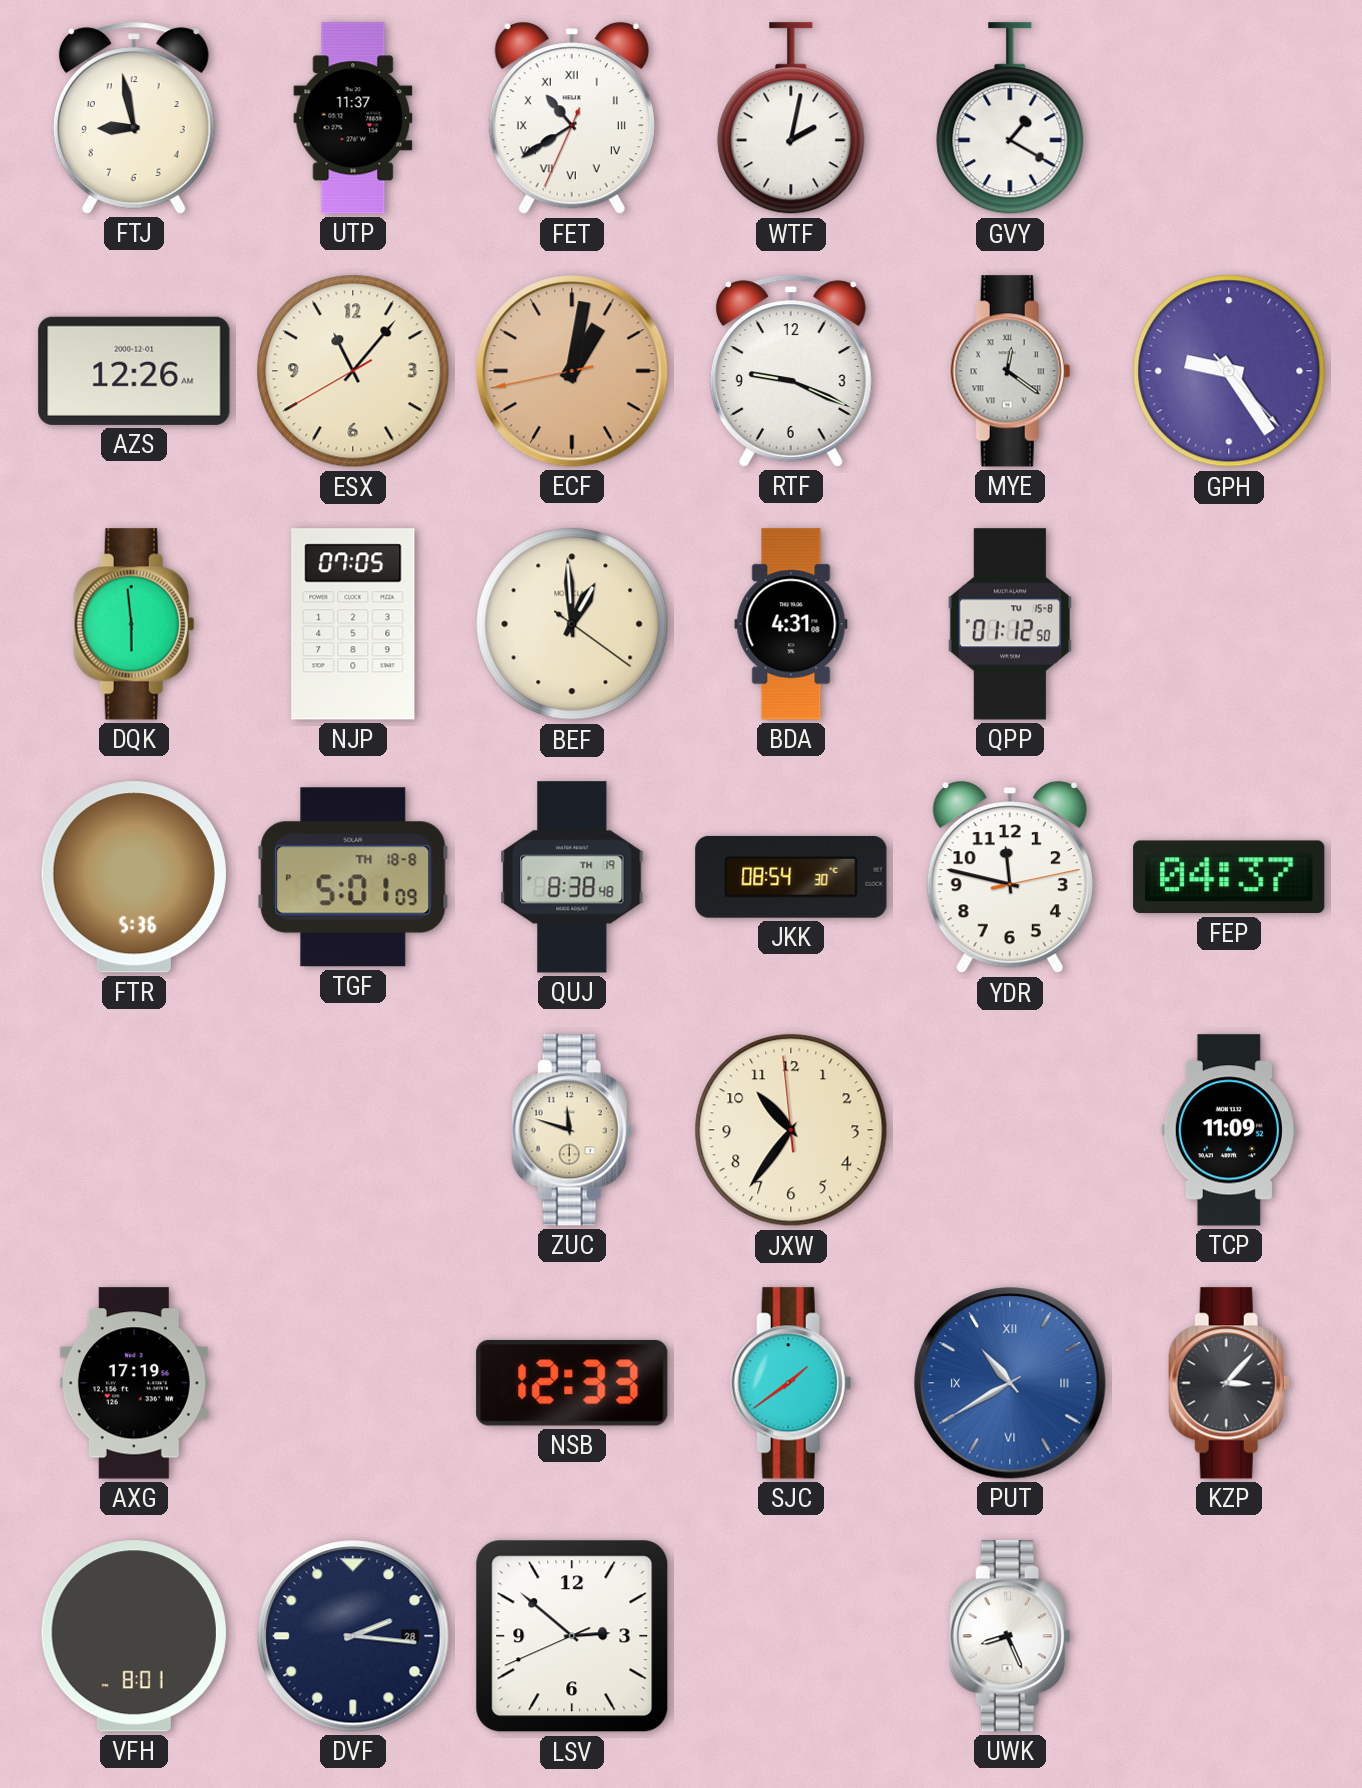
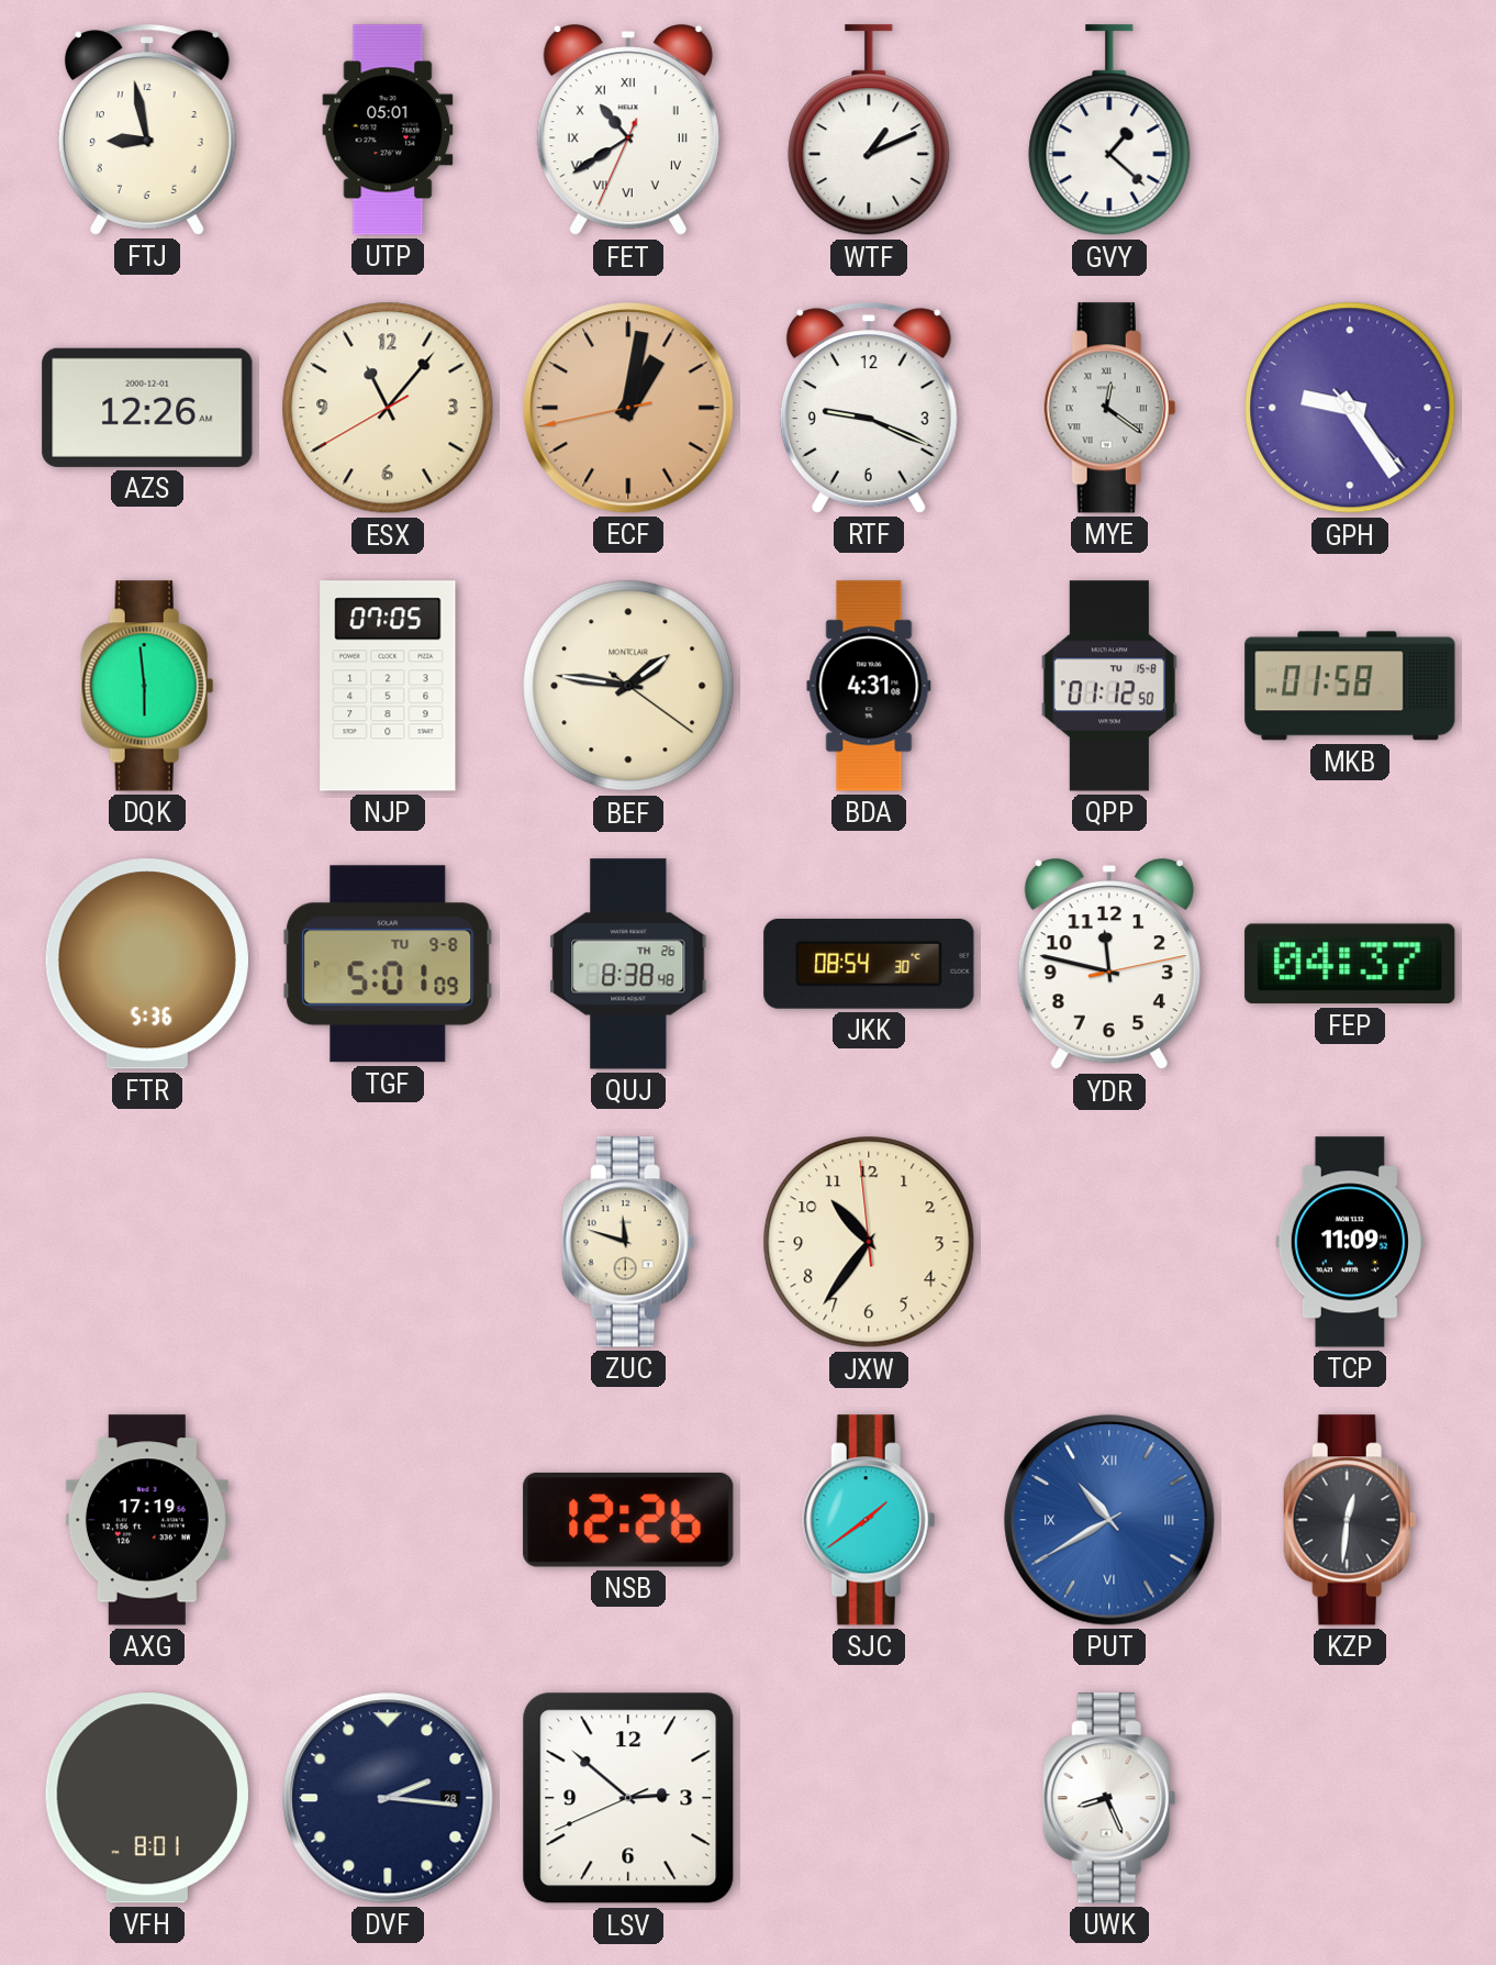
UTP: 11:37 -> 05:01
WTF: 2:02 -> 1:11
GVY: 1:20 -> 1:22
BEF: 12:59 -> 1:46
MKB: none -> 01:58
TGF date: TH 18-8 -> TU 9-8
QUJ date: TH 19 -> TH 26
NSB: 12:33 -> 12:26
KZP: 3:07 -> 12:31
